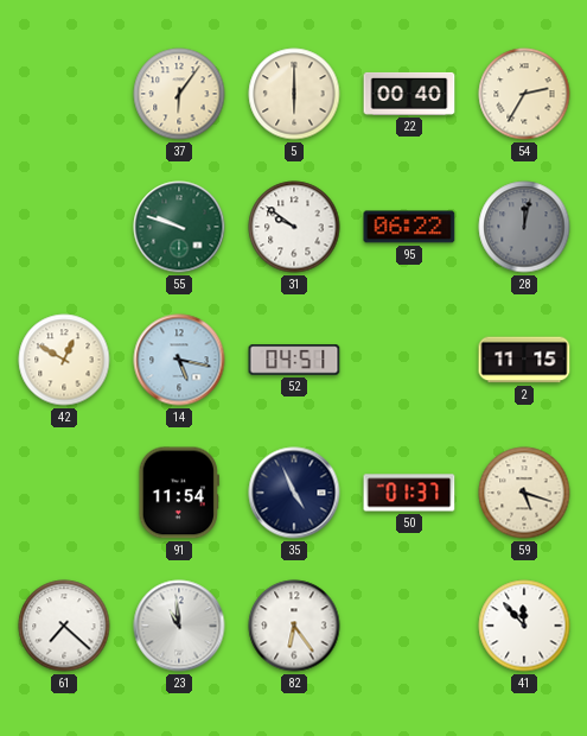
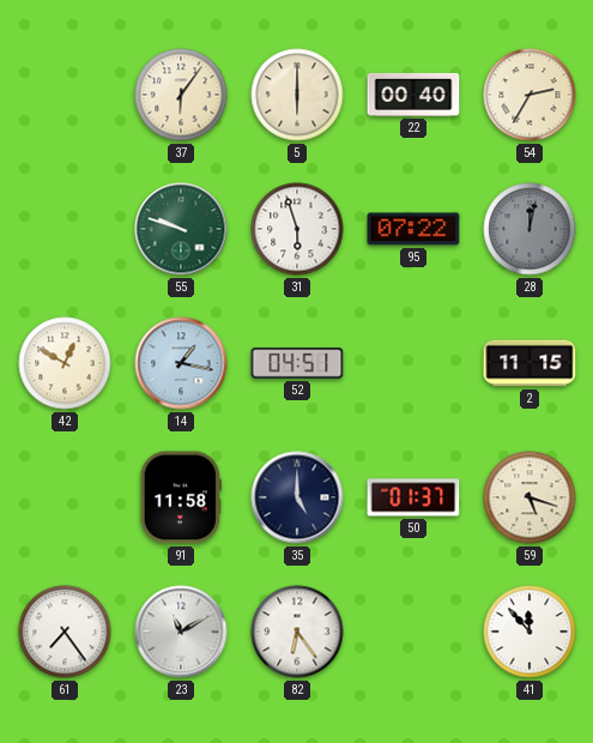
31: 9:51 -> 5:57
95: 06:22 -> 07:22
14: 5:17 -> 1:17
91: 11:54 -> 11:58
35: 4:56 -> 5:00
61: 7:22 -> 7:24
23: 10:59 -> 11:10
